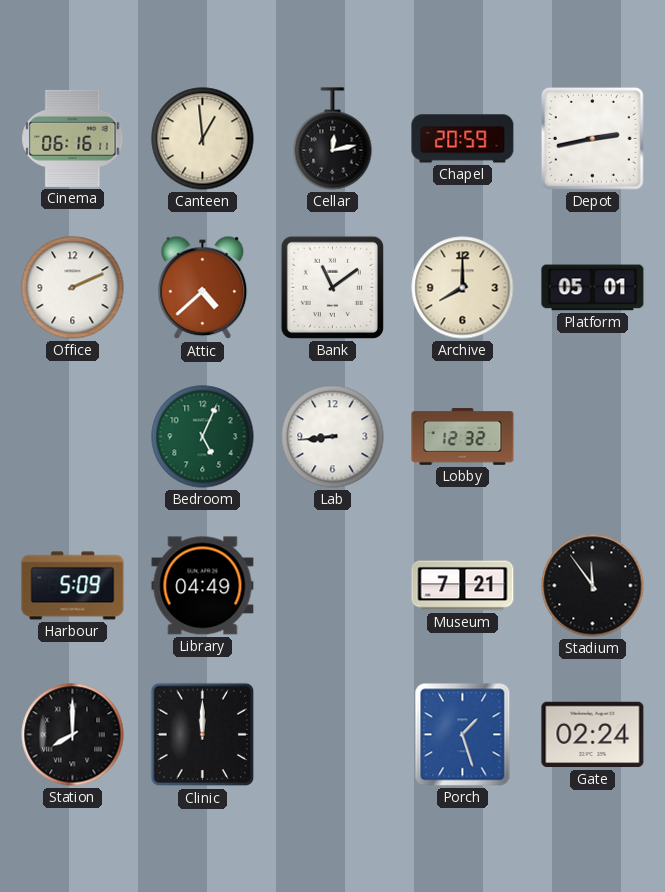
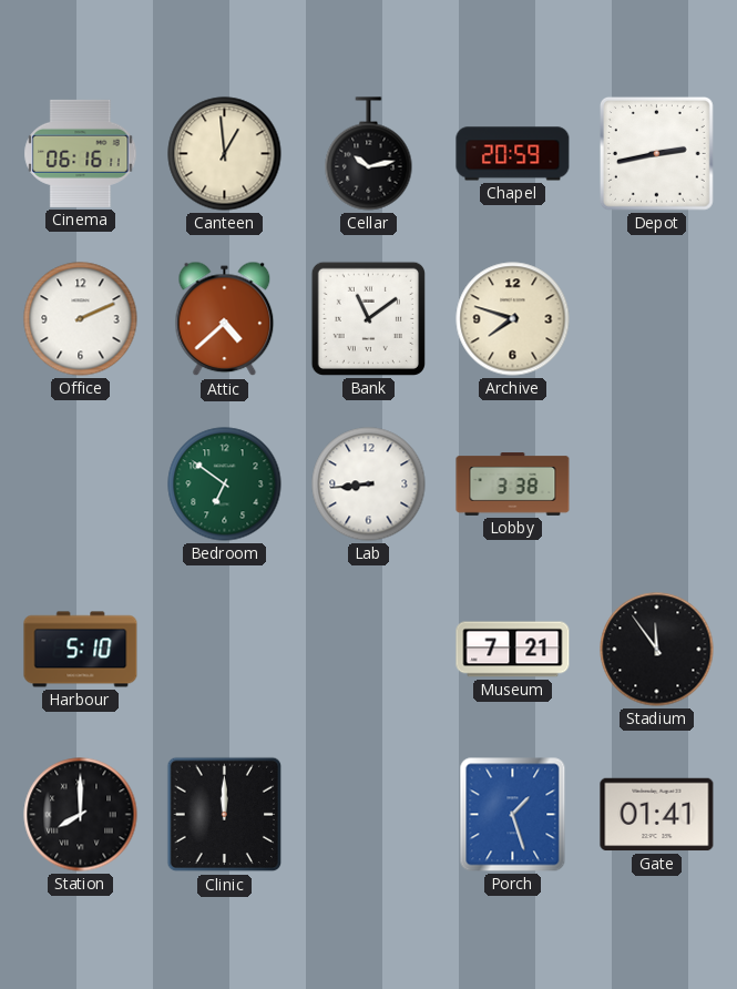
Cellar: 12:13 -> 10:13
Archive: 8:00 -> 7:48
Platform: 05:01 -> none
Bedroom: 5:04 -> 6:51
Lobby: 12:32 -> 3:38
Harbour: 5:09 -> 5:10
Library: 04:49 -> none
Gate: 02:24 -> 01:41
